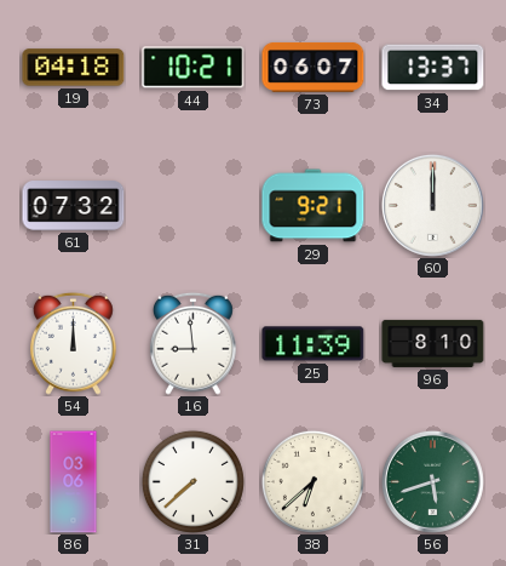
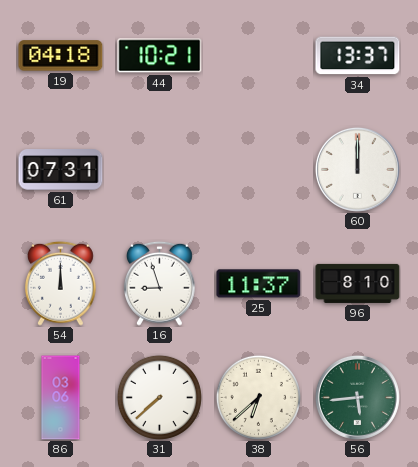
73: 06:07 -> none
61: 07:32 -> 07:31
29: 9:21 -> none
16: 8:59 -> 8:57
25: 11:39 -> 11:37
56: 5:42 -> 5:44
